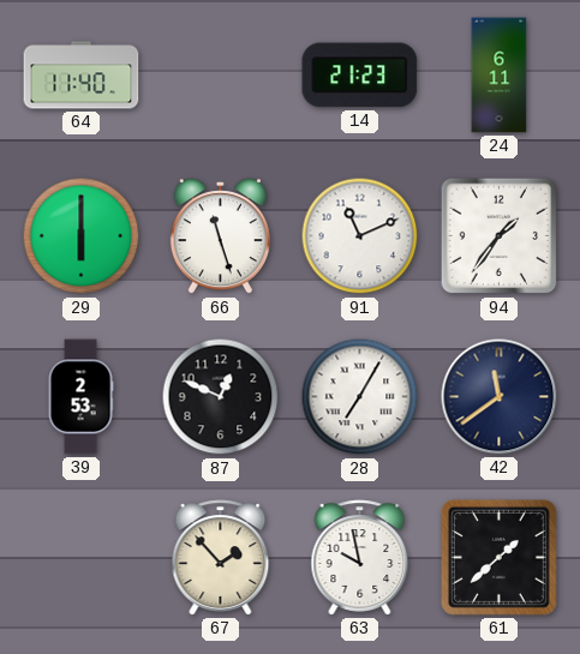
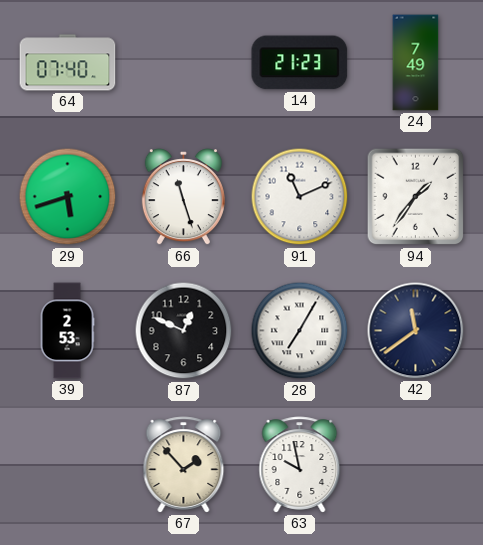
64: 11:40 -> 07:40
24: 6:11 -> 7:49
29: 6:00 -> 5:42
61: 1:38 -> none
